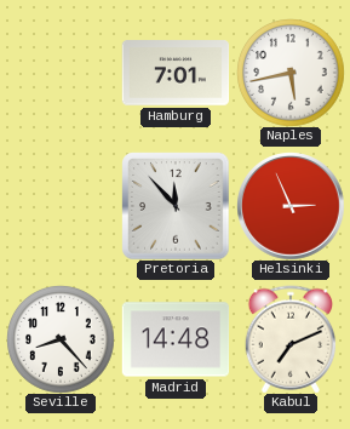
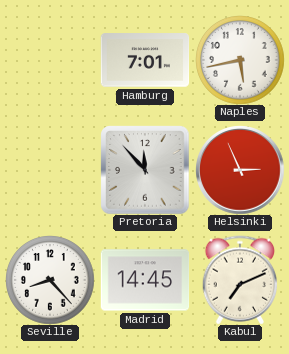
Madrid: 14:48 -> 14:45
